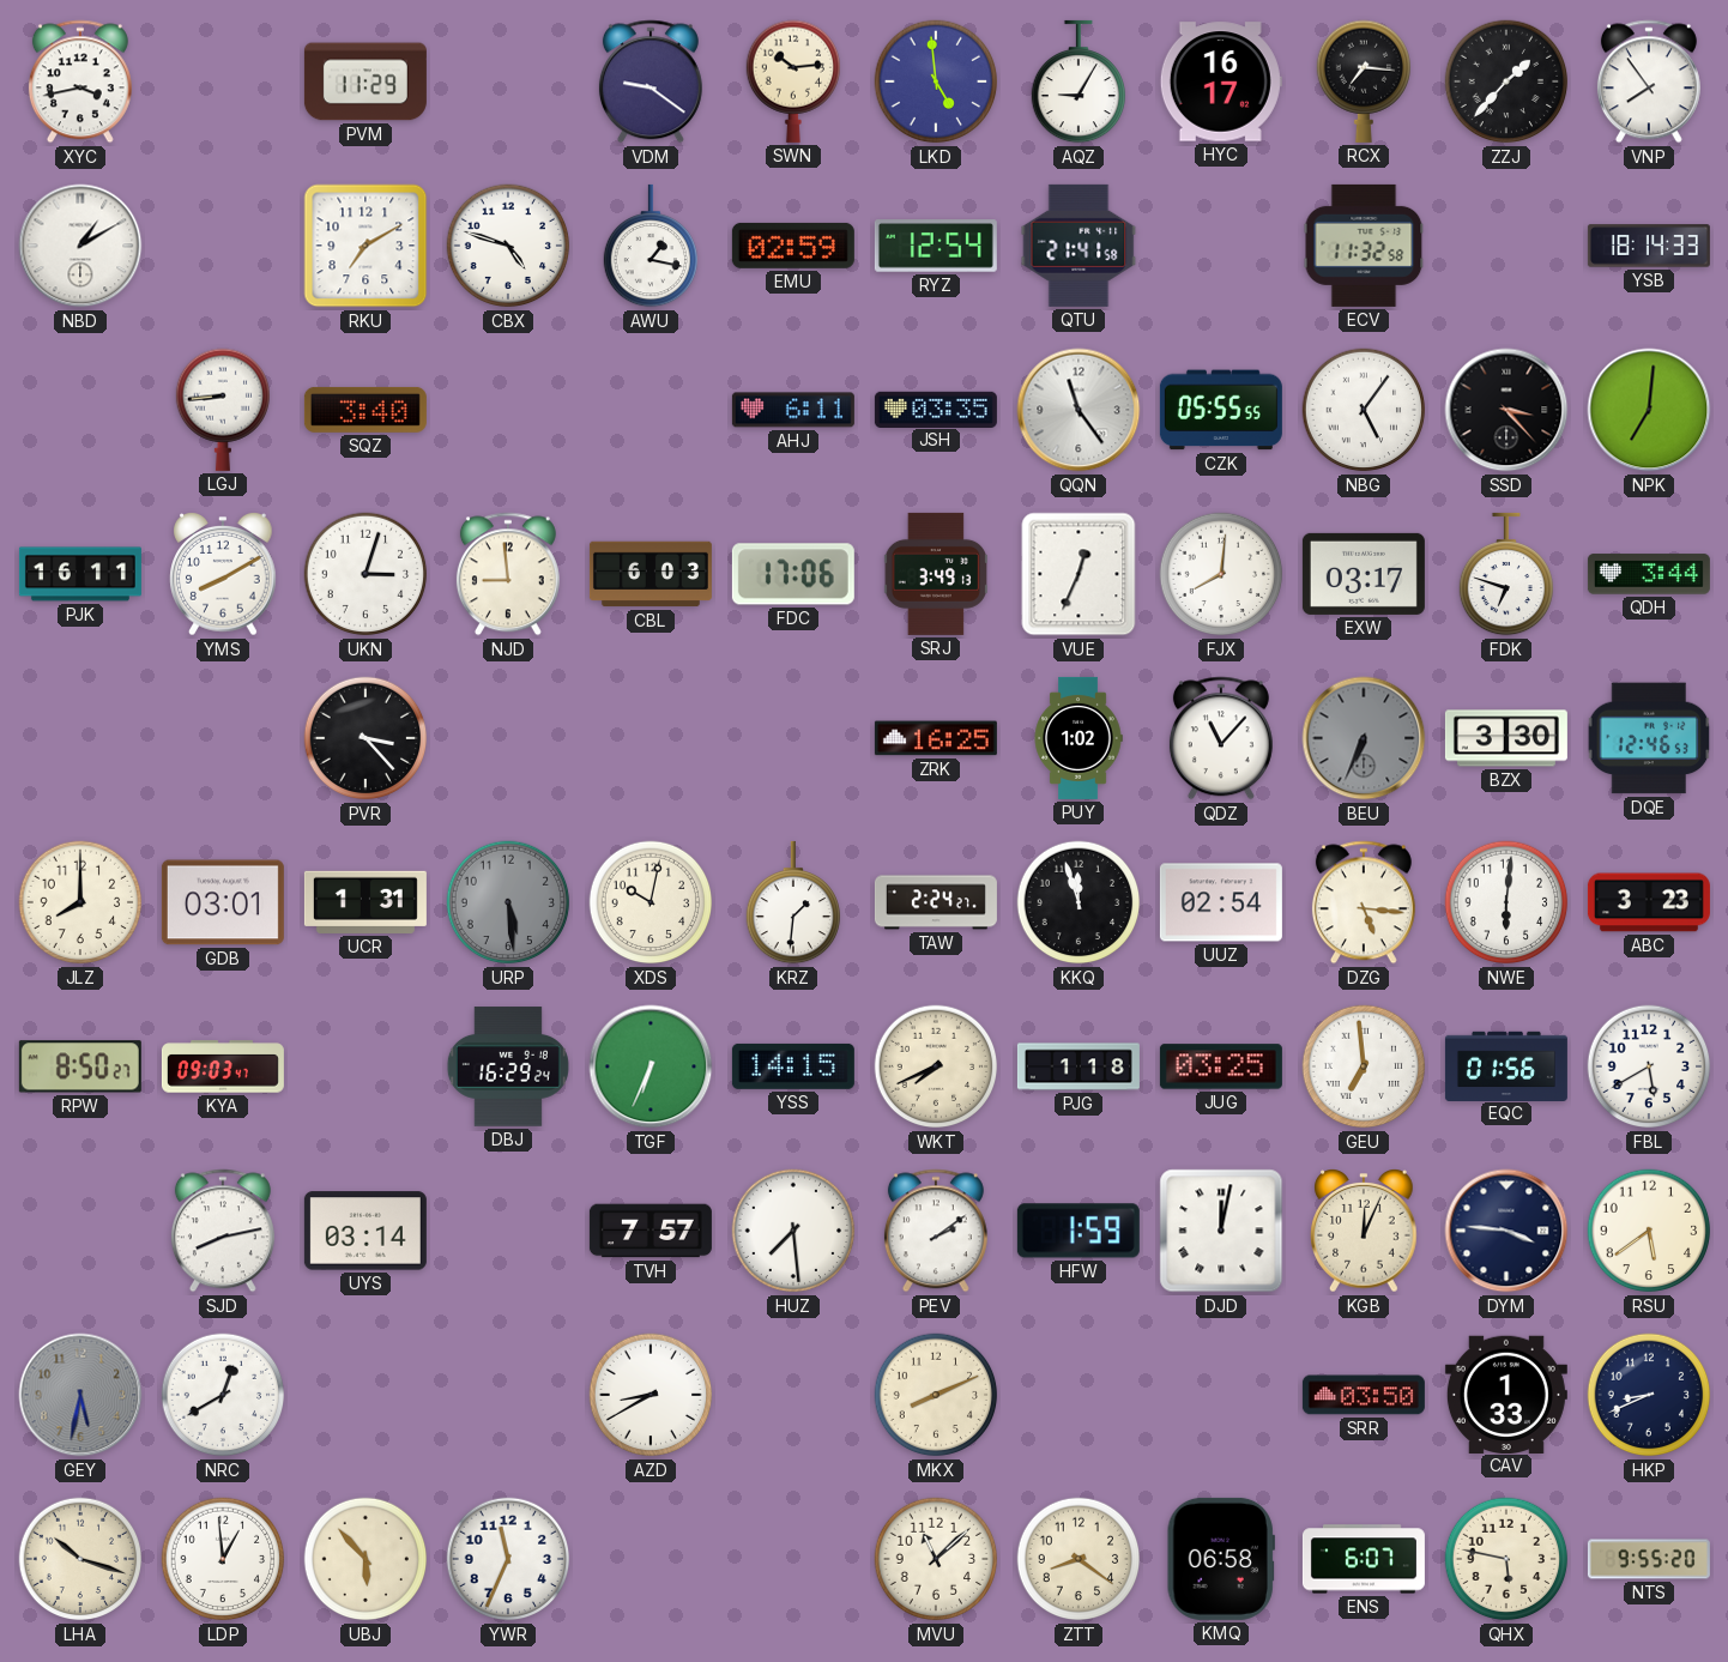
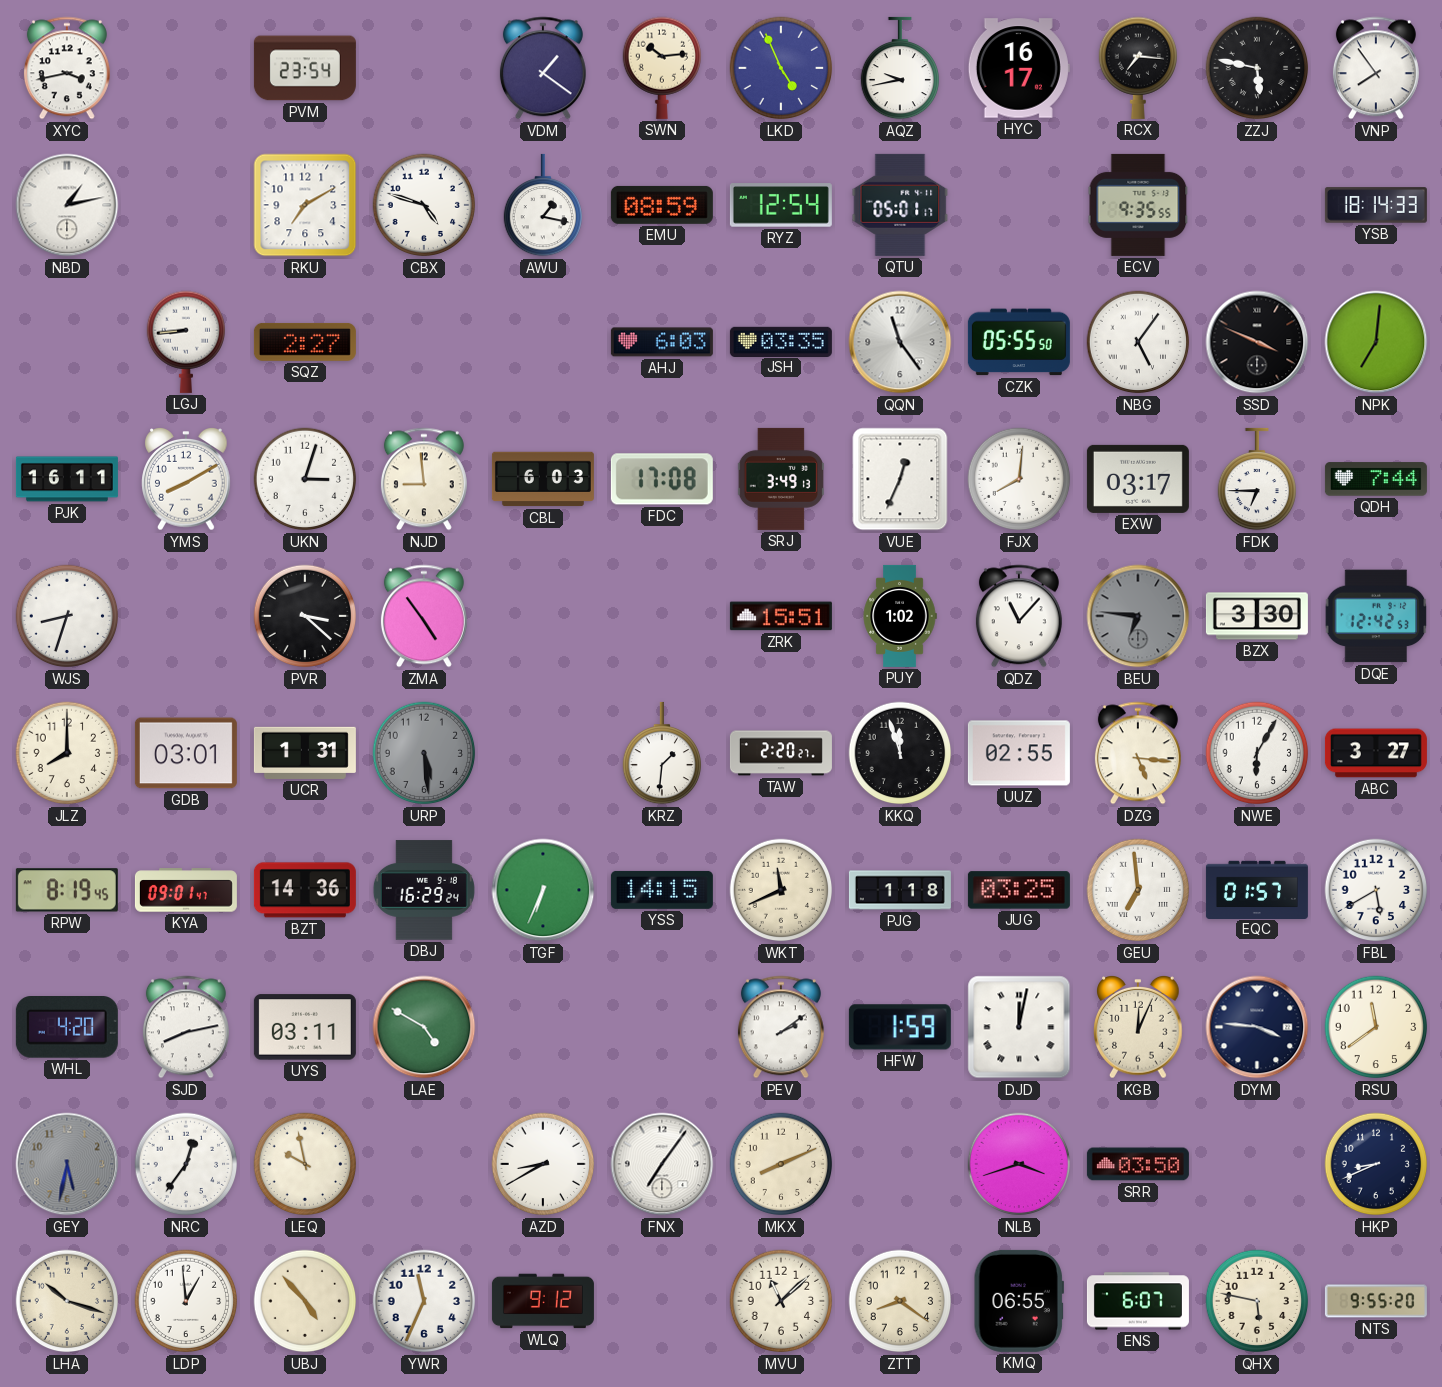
PVM: 11:29 -> 23:54
VDM: 9:21 -> 1:21
LKD: 4:59 -> 4:56
AQZ: 9:05 -> 9:43
ZZJ: 1:37 -> 5:47
NBD: 1:10 -> 1:13
EMU: 02:59 -> 08:59
QTU: 21:41 -> 05:01
ECV: 11:32 -> 9:35
SQZ: 3:40 -> 2:27
AHJ: 6:11 -> 6:03
CZK: 05:55:55 -> 05:55:50
SSD: 3:23 -> 3:49
FDC: 17:06 -> 17:08
FDK: 6:48 -> 6:45
QDH: 3:44 -> 7:44
WJS: none -> 8:33
PVR: 3:23 -> 3:22
ZMA: none -> 4:54
ZRK: 16:25 -> 15:51
BEU: 6:34 -> 6:46
DQE: 12:46 -> 12:42
XDS: 10:02 -> none
TAW: 2:24 -> 2:20
UUZ: 02:54 -> 02:55
NWE: 6:01 -> 6:05
ABC: 3:23 -> 3:27
RPW: 8:50 -> 8:19
KYA: 09:03 -> 09:01
BZT: none -> 14:36
WKT: 7:41 -> 11:41
EQC: 01:56 -> 01:57
WHL: none -> 4:20
UYS: 03:14 -> 03:11
LAE: none -> 4:50
TVH: 7:57 -> none
HUZ: 7:29 -> none
RSU: 5:39 -> 11:39
NRC: 12:40 -> 12:36
LEQ: none -> 9:58
FNX: none -> 7:06
NLB: none -> 3:42
CAV: 1:33 -> none
UBJ: 5:53 -> 4:53
WLQ: none -> 9:12
KMQ: 06:58 -> 06:55
